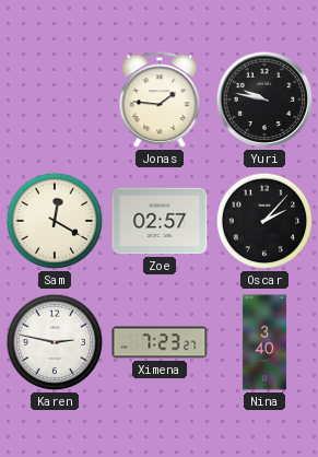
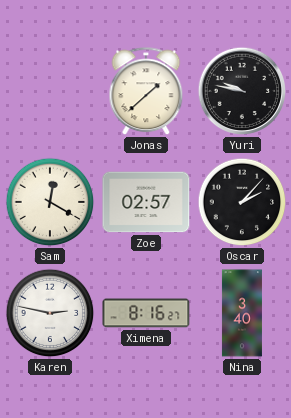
Jonas: 1:46 -> 1:38
Ximena: 7:23 -> 8:16
